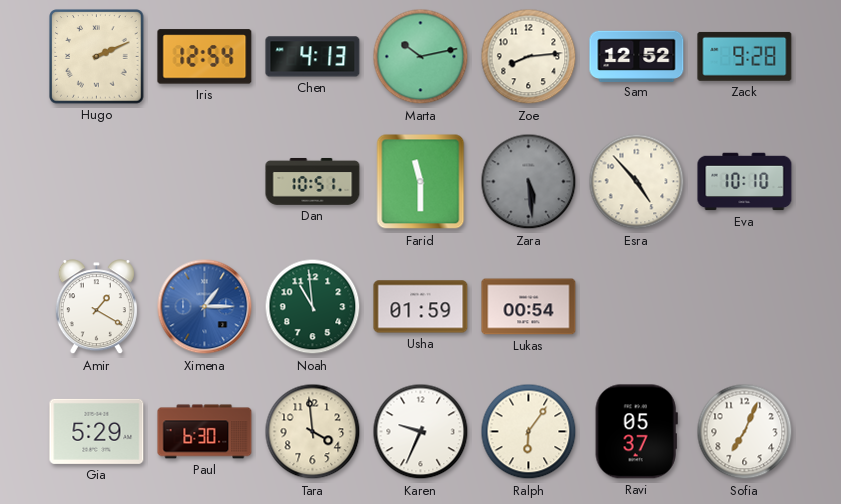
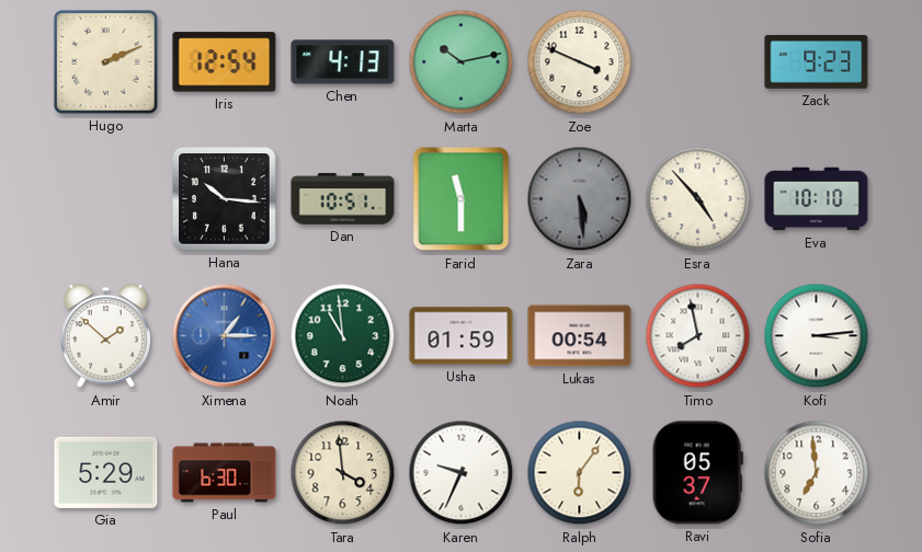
Zoe: 8:14 -> 3:49
Sam: 12:52 -> none
Zack: 9:28 -> 9:23
Hana: none -> 10:16
Amir: 1:20 -> 1:52
Timo: none -> 7:58
Kofi: none -> 3:14
Sofia: 7:04 -> 6:59
